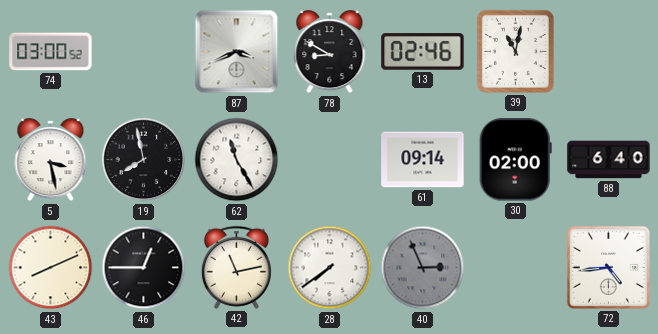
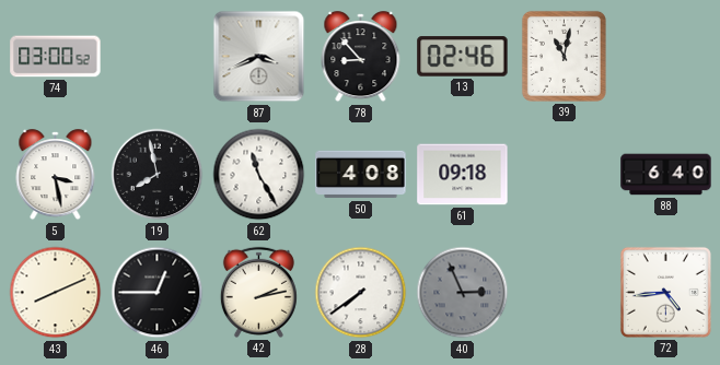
78: 8:50 -> 8:53
50: none -> 4:08
61: 09:14 -> 09:18
30: 02:00 -> none
42: 11:13 -> 2:13
